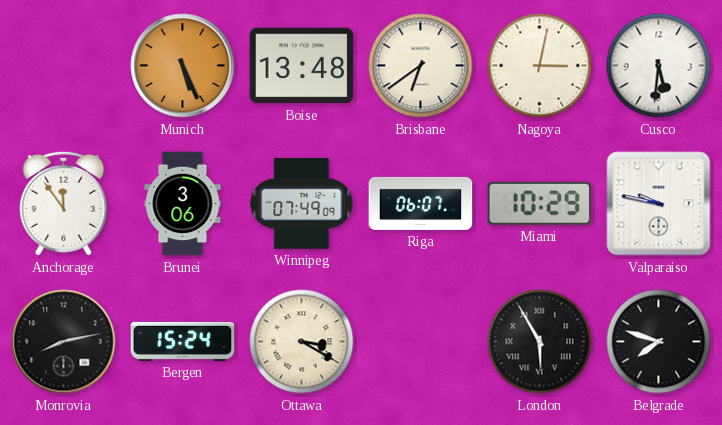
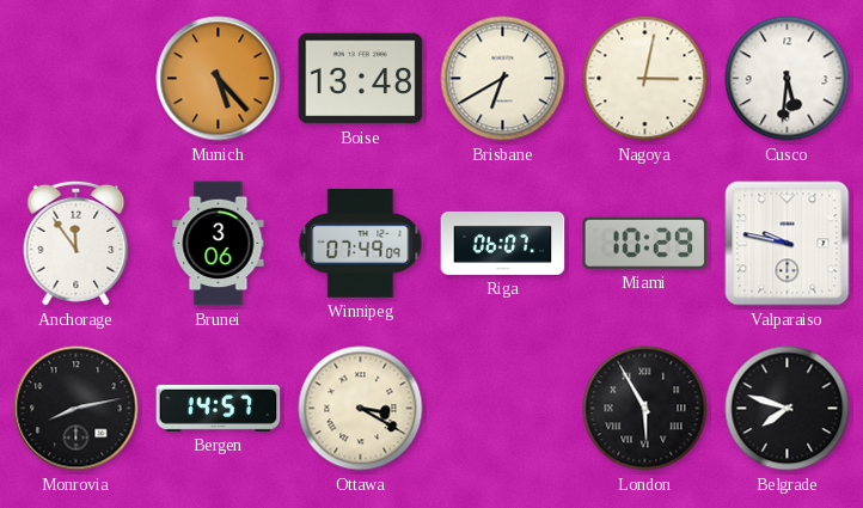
Munich: 5:26 -> 5:23
Brisbane: 6:39 -> 6:40
Bergen: 15:24 -> 14:57
